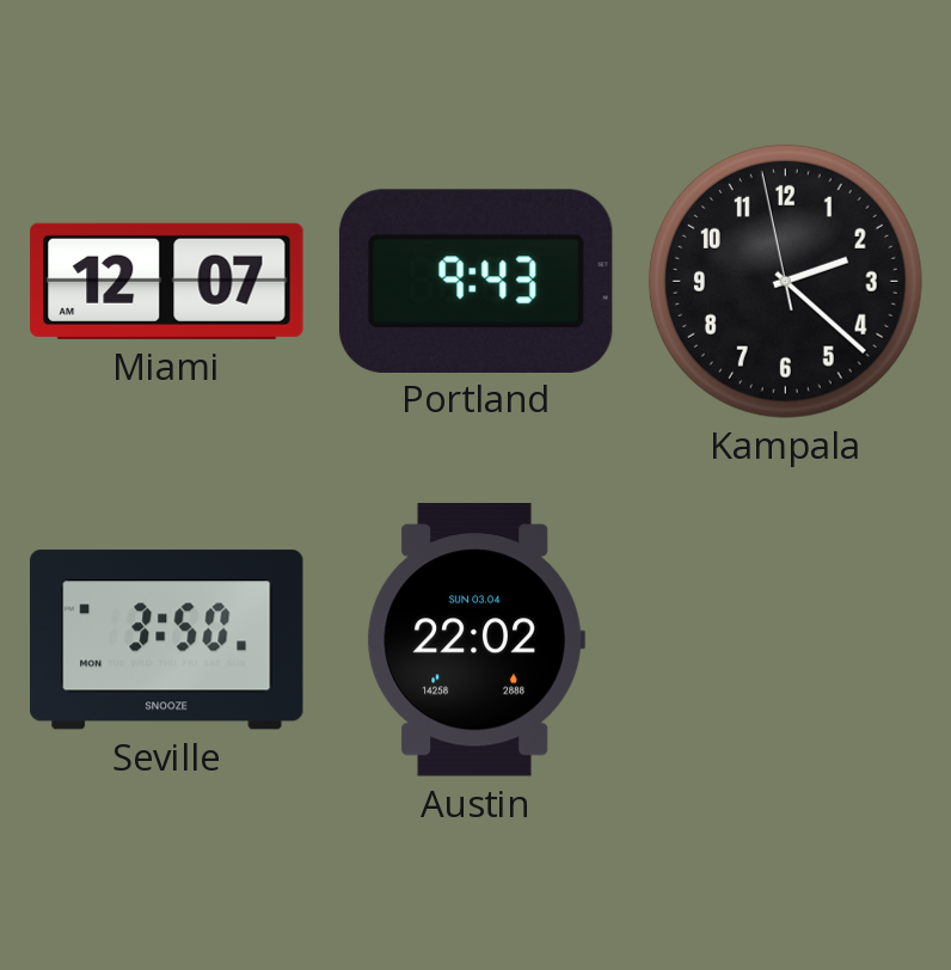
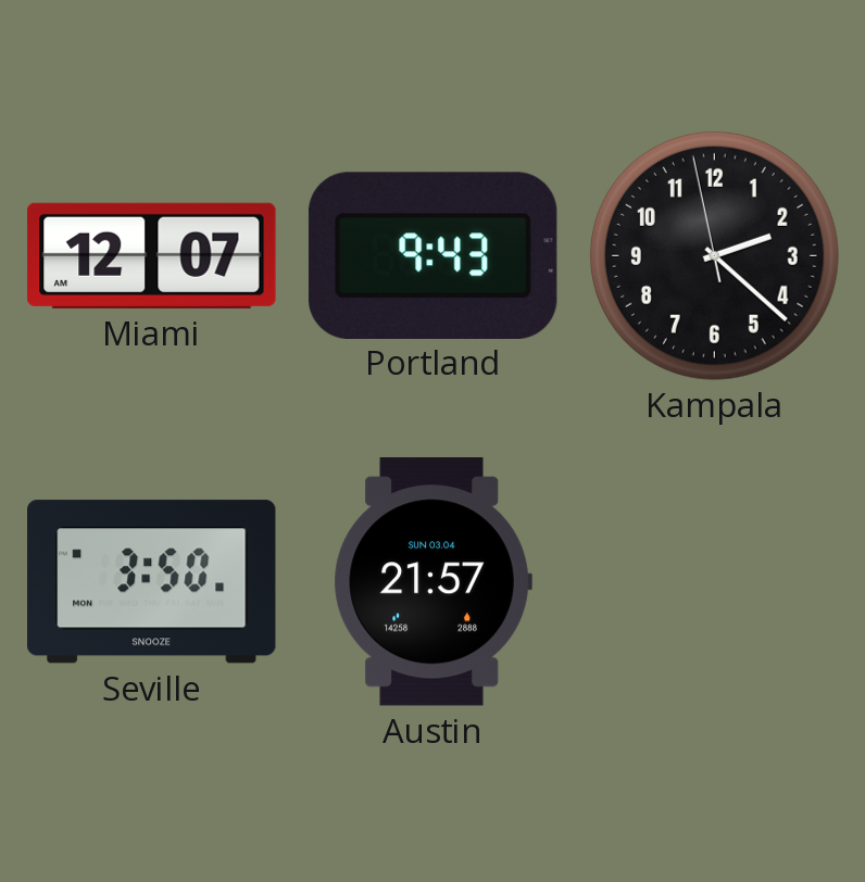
Austin: 22:02 -> 21:57
